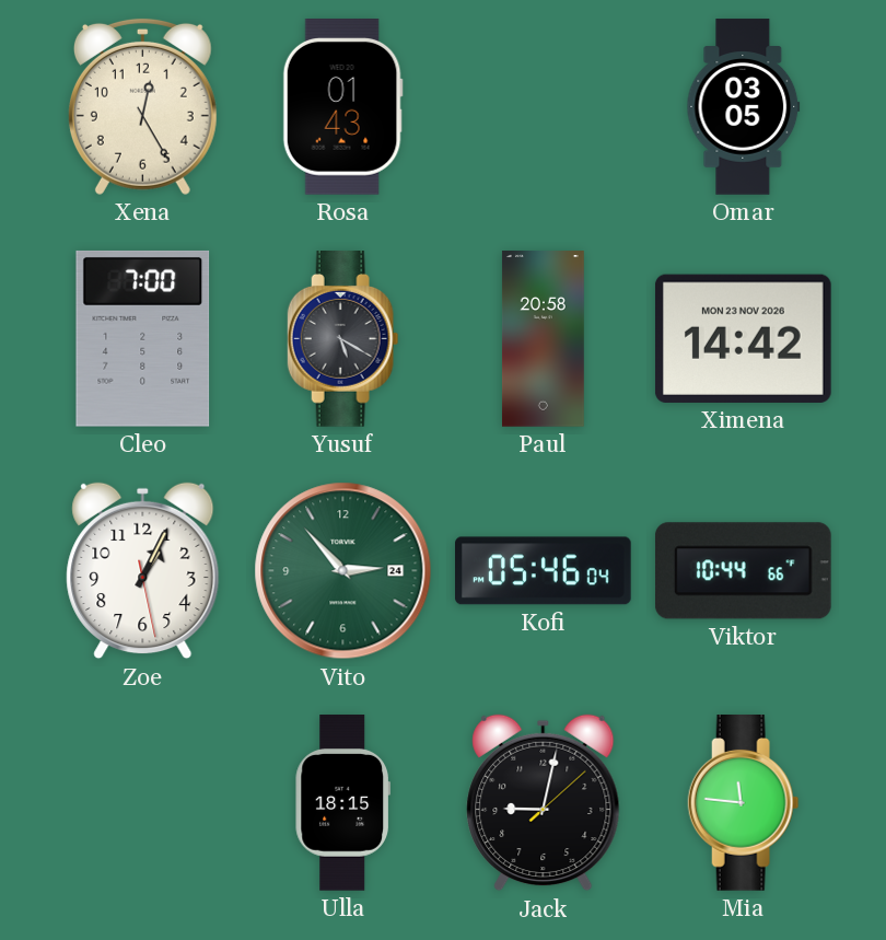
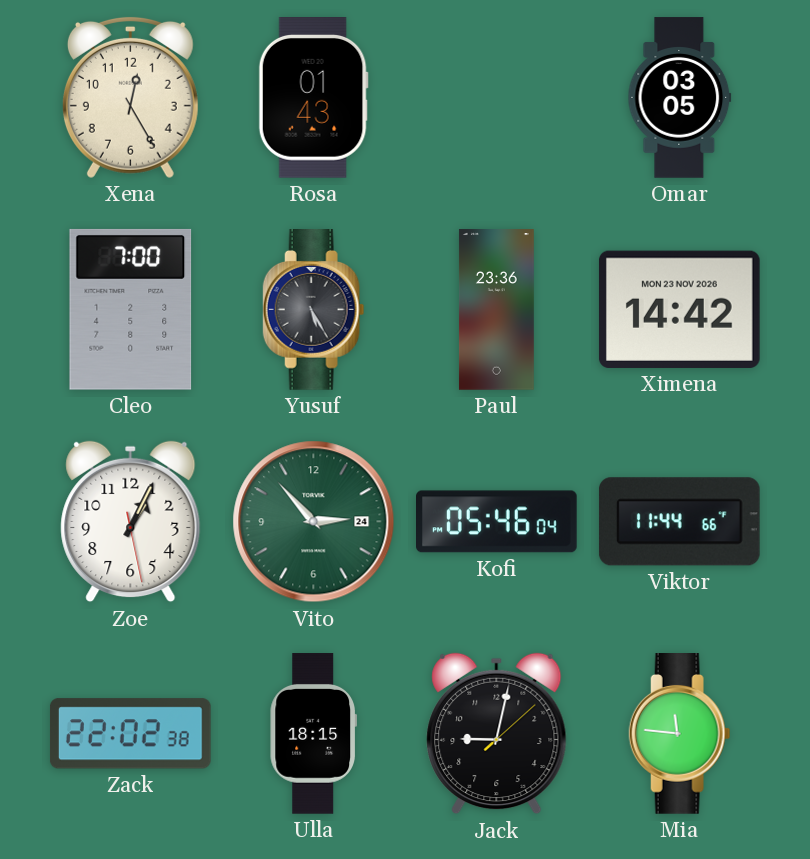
Yusuf: 5:20 -> 5:25
Paul: 20:58 -> 23:36
Viktor: 10:44 -> 11:44
Zack: none -> 22:02
